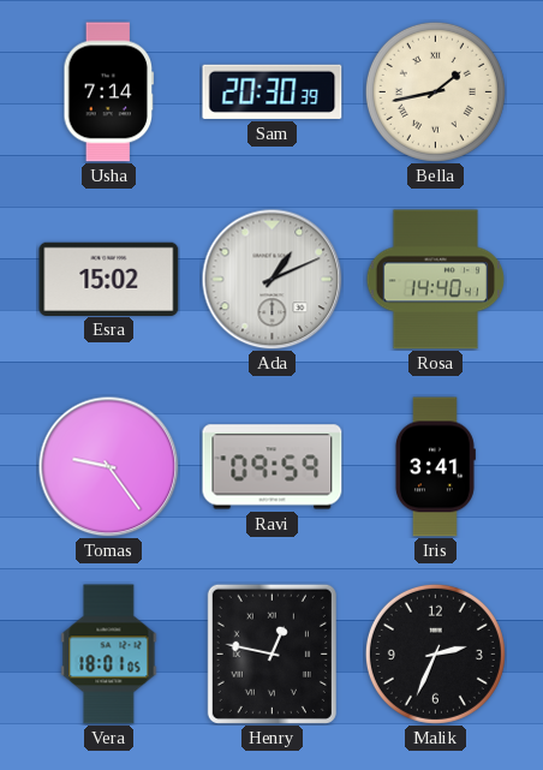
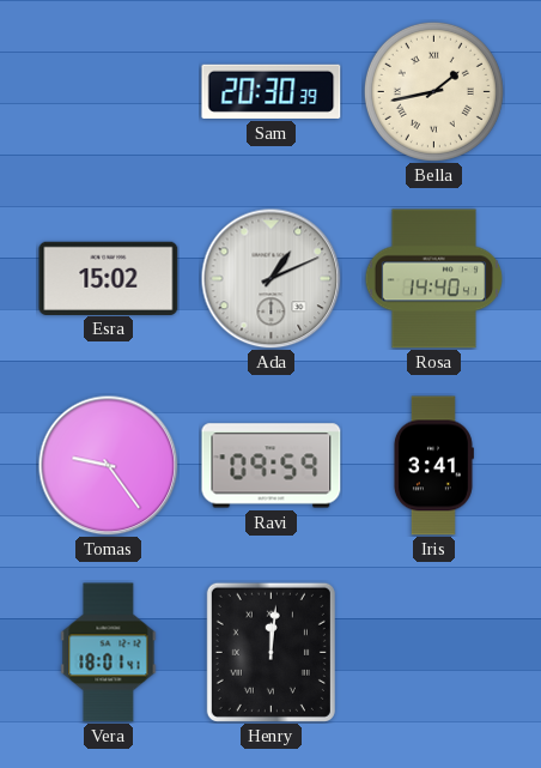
Usha: 7:14 -> none
Vera: 18:01:05 -> 18:01:41
Henry: 12:47 -> 12:01
Malik: 2:34 -> none
